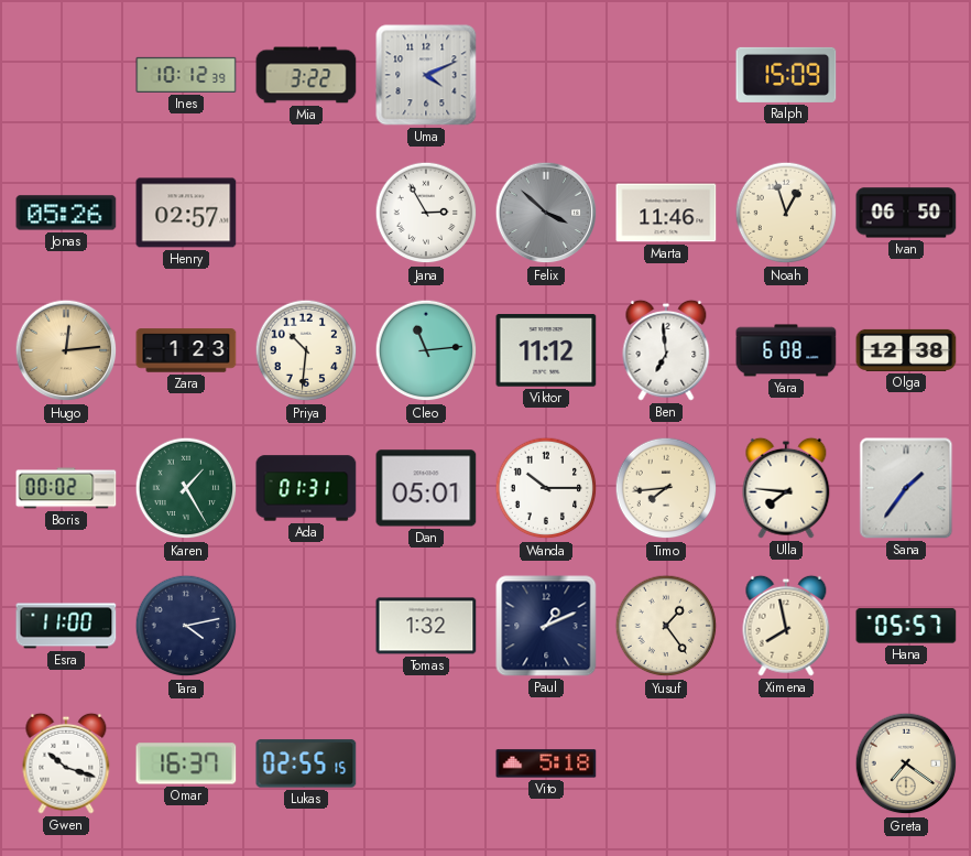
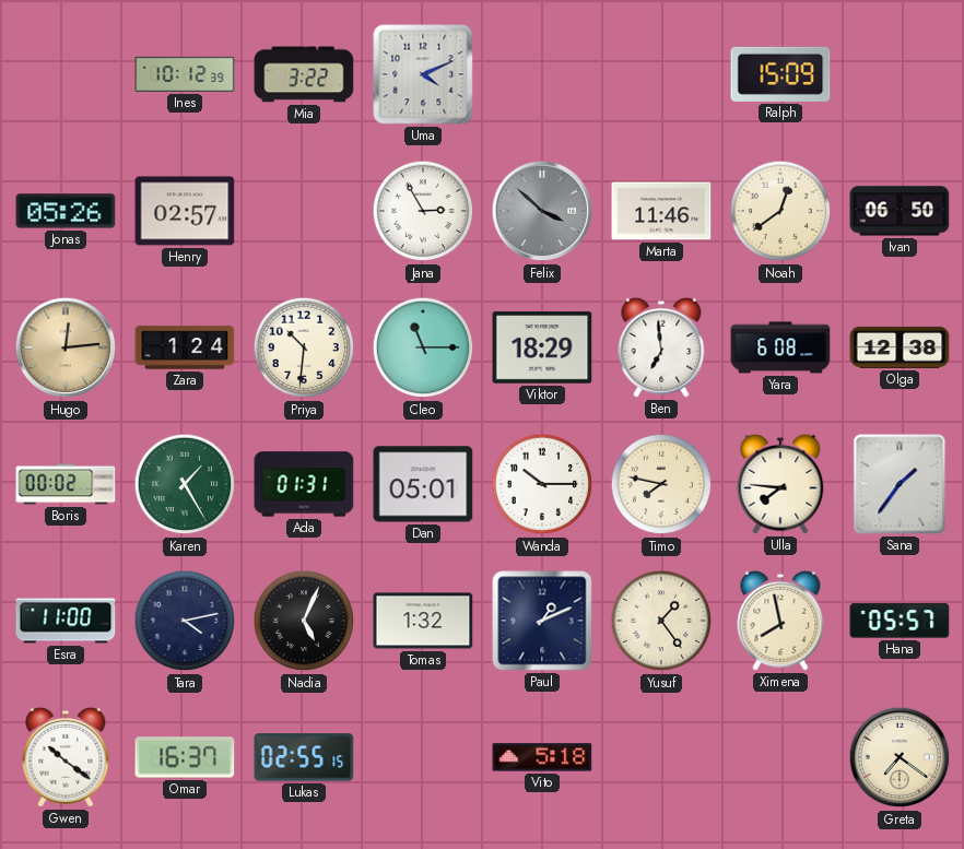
Noah: 12:57 -> 12:39
Zara: 1:23 -> 1:24
Cleo: 11:14 -> 11:15
Viktor: 11:12 -> 18:29
Timo: 7:44 -> 7:47
Nadia: none -> 5:04
Gwen: 10:18 -> 10:21
